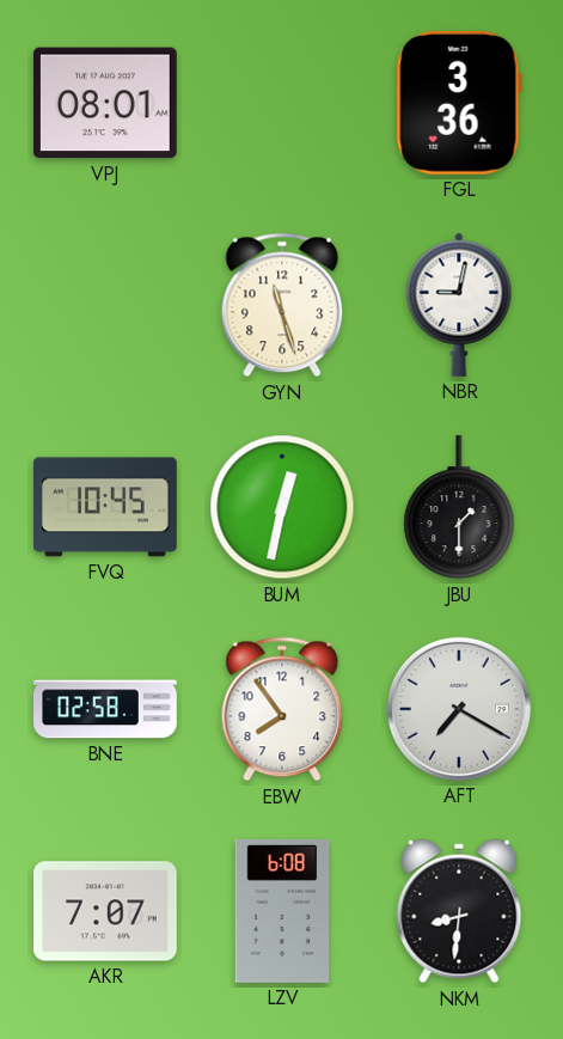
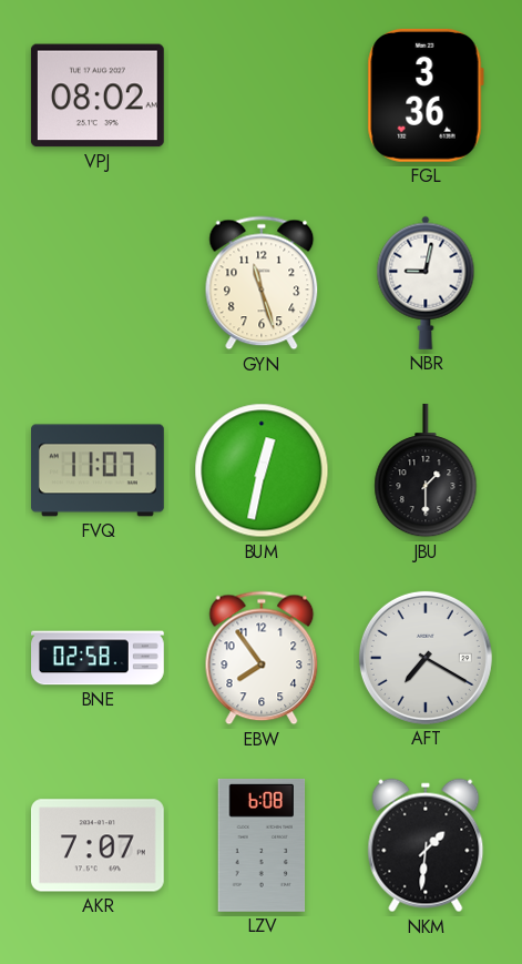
VPJ: 08:01 -> 08:02
FVQ: 10:45 -> 11:07
NKM: 8:31 -> 1:31
